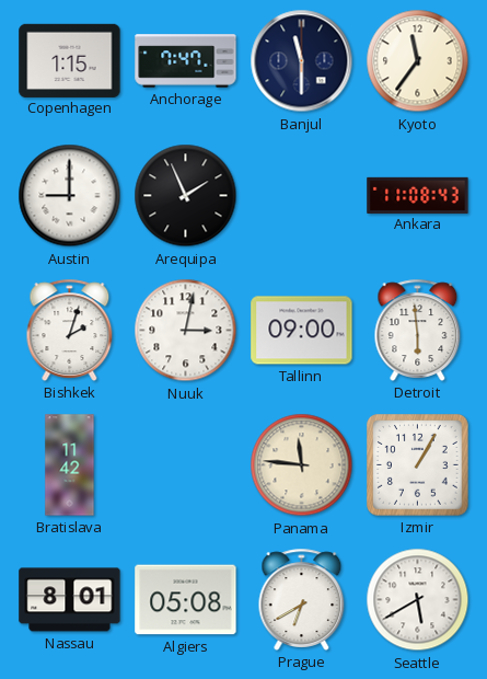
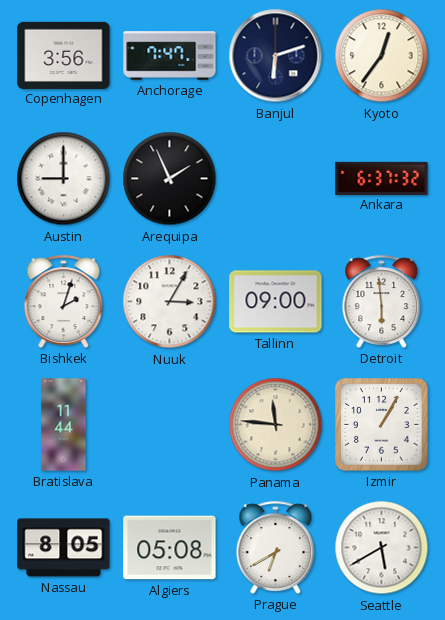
Copenhagen: 1:15 -> 3:56
Banjul: 11:30 -> 6:12
Kyoto: 11:36 -> 12:36
Ankara: 11:08 -> 6:37
Nuuk: 3:02 -> 3:05
Bratislava: 11:42 -> 11:44
Nassau: 8:01 -> 8:05
